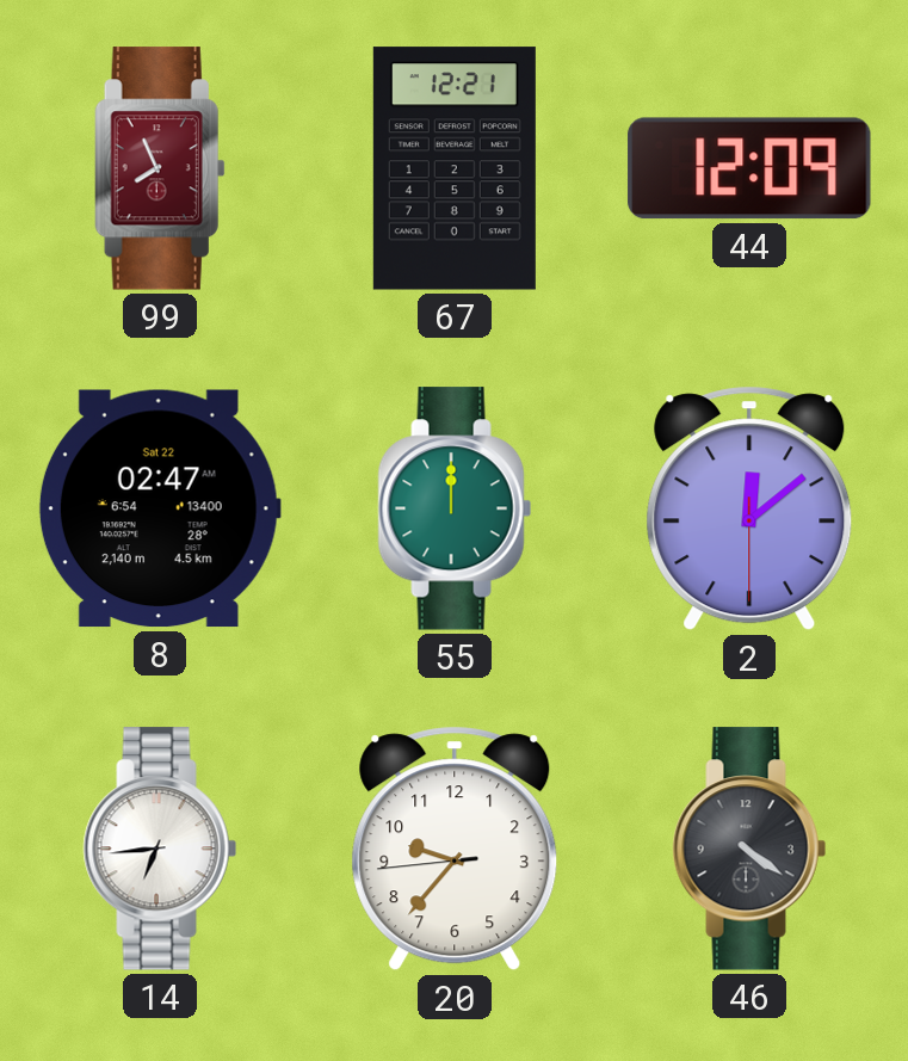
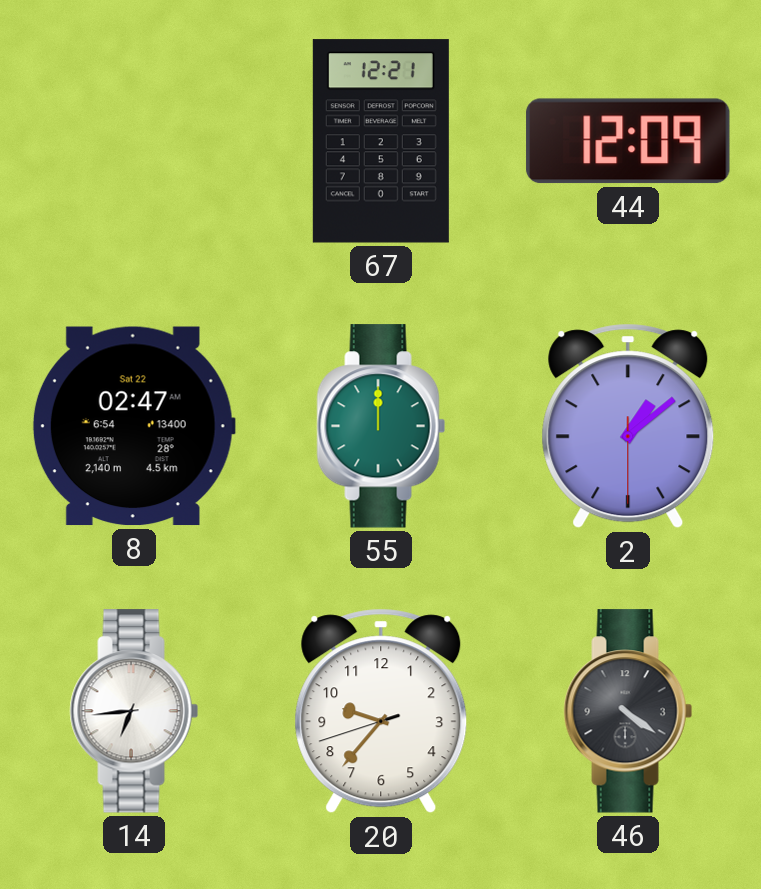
99: 7:56 -> none
2: 12:08 -> 1:08
20: 9:36:44 -> 9:36:42
